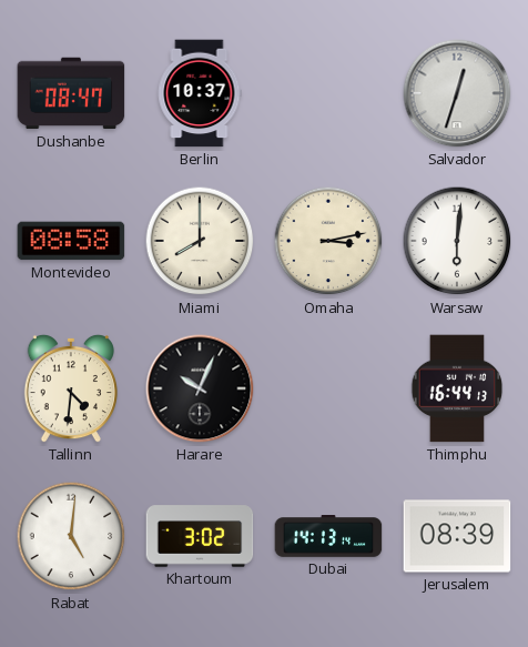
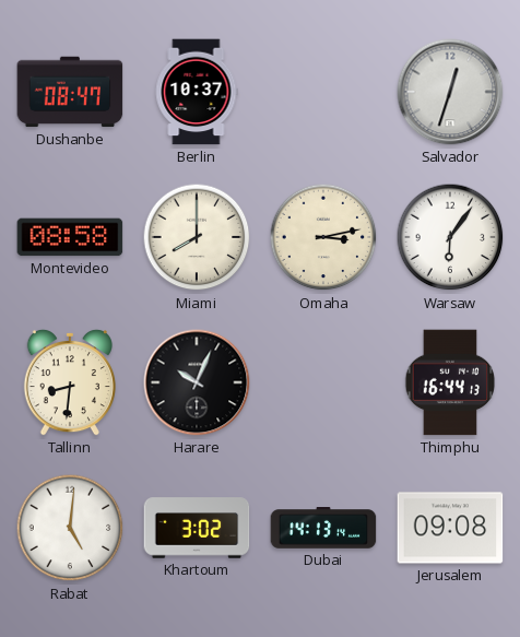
Warsaw: 6:01 -> 6:06
Tallinn: 4:31 -> 8:31
Jerusalem: 08:39 -> 09:08
